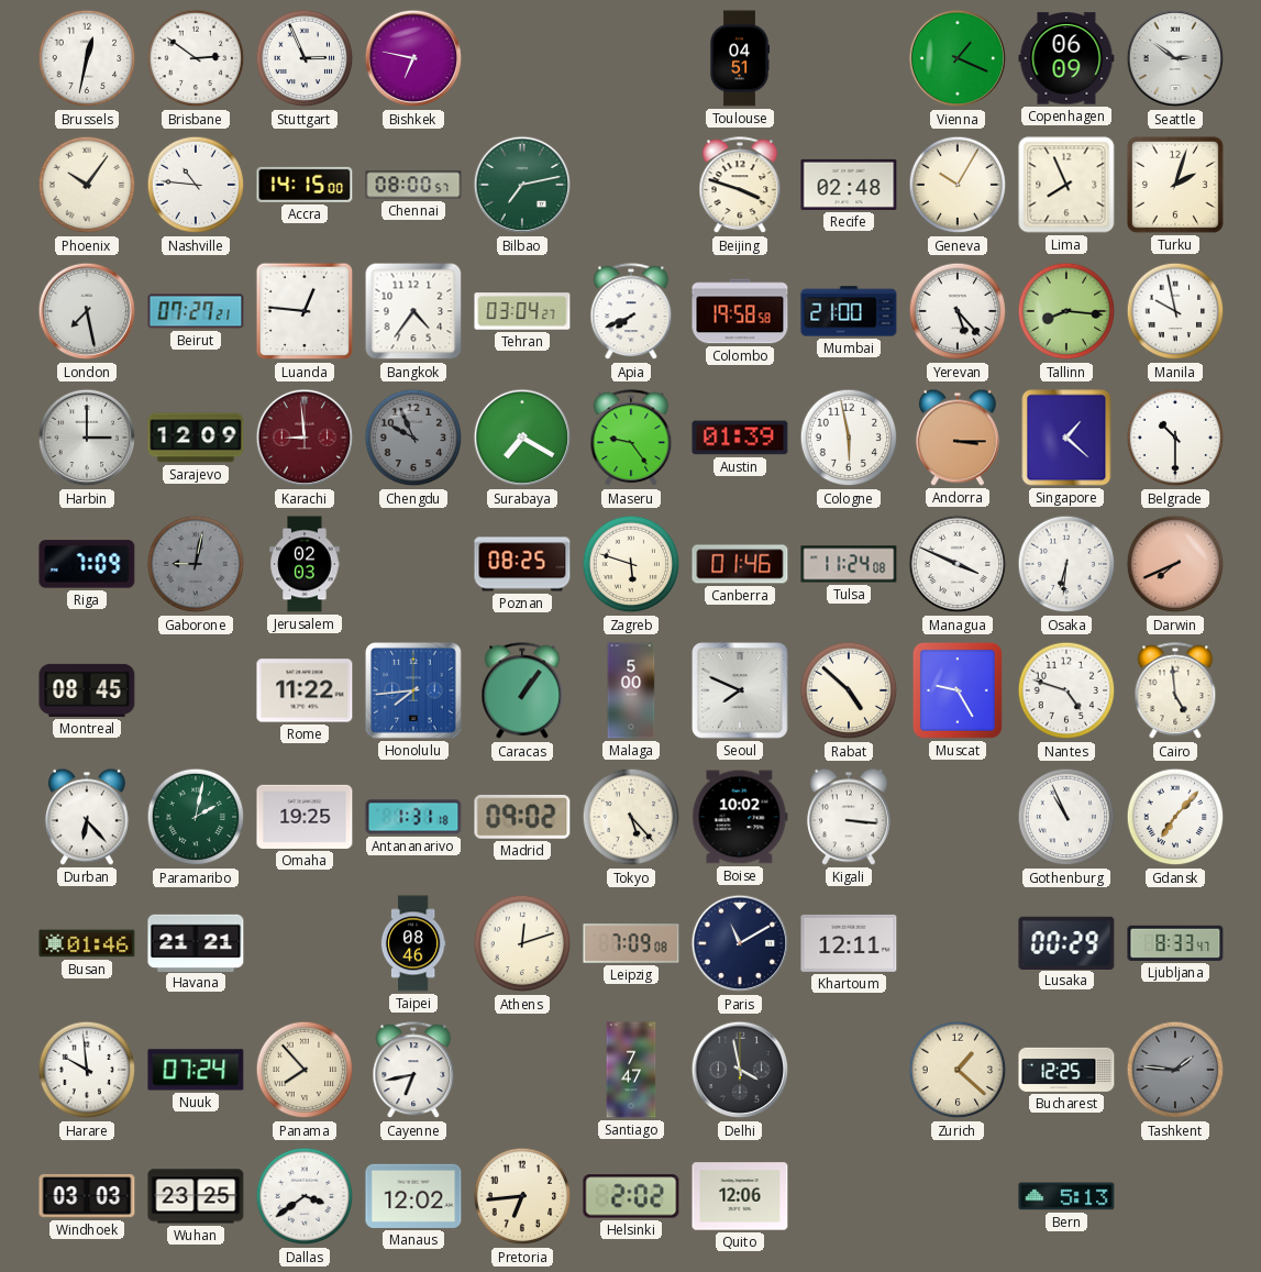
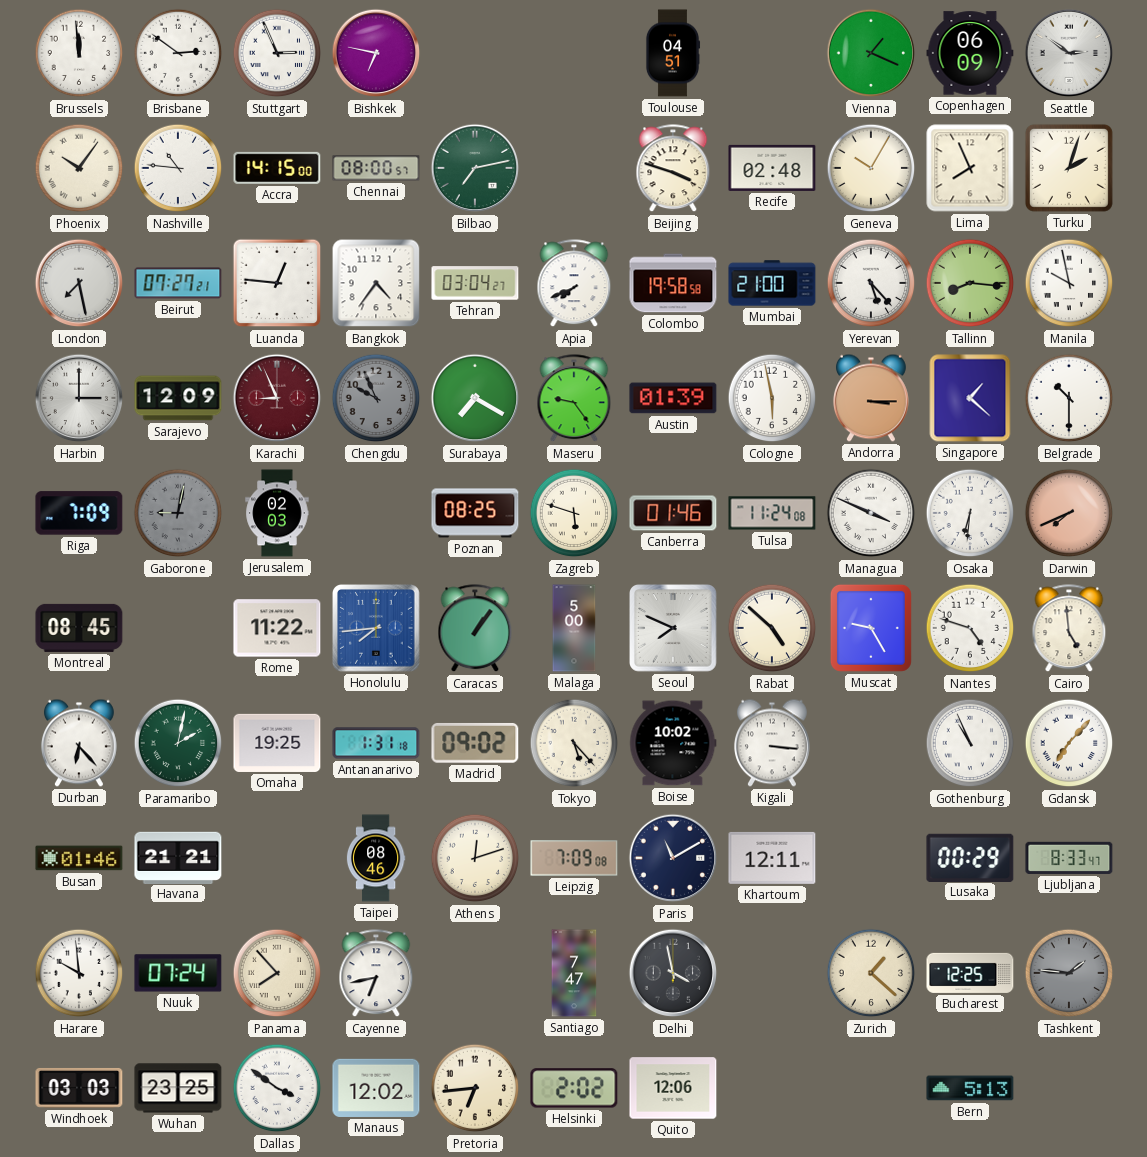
Brussels: 12:32 -> 11:59
Karachi: 8:59 -> 8:56
Dallas: 3:39 -> 3:51
